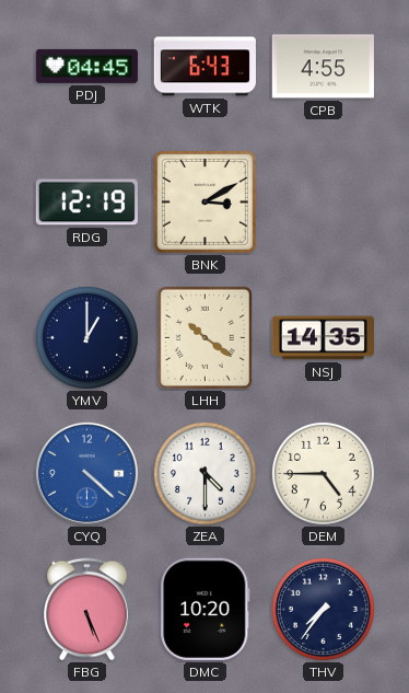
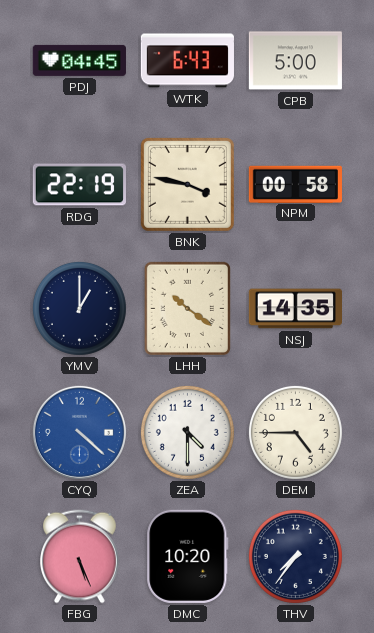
CPB: 4:55 -> 5:00
RDG: 12:19 -> 22:19
BNK: 3:10 -> 3:47
NPM: none -> 00:58
